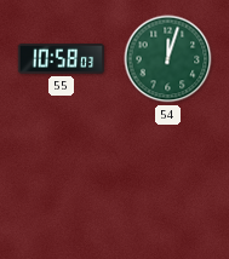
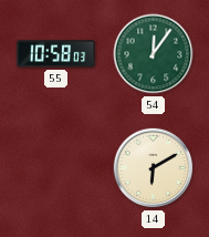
54: 12:03 -> 12:06
14: none -> 6:10
